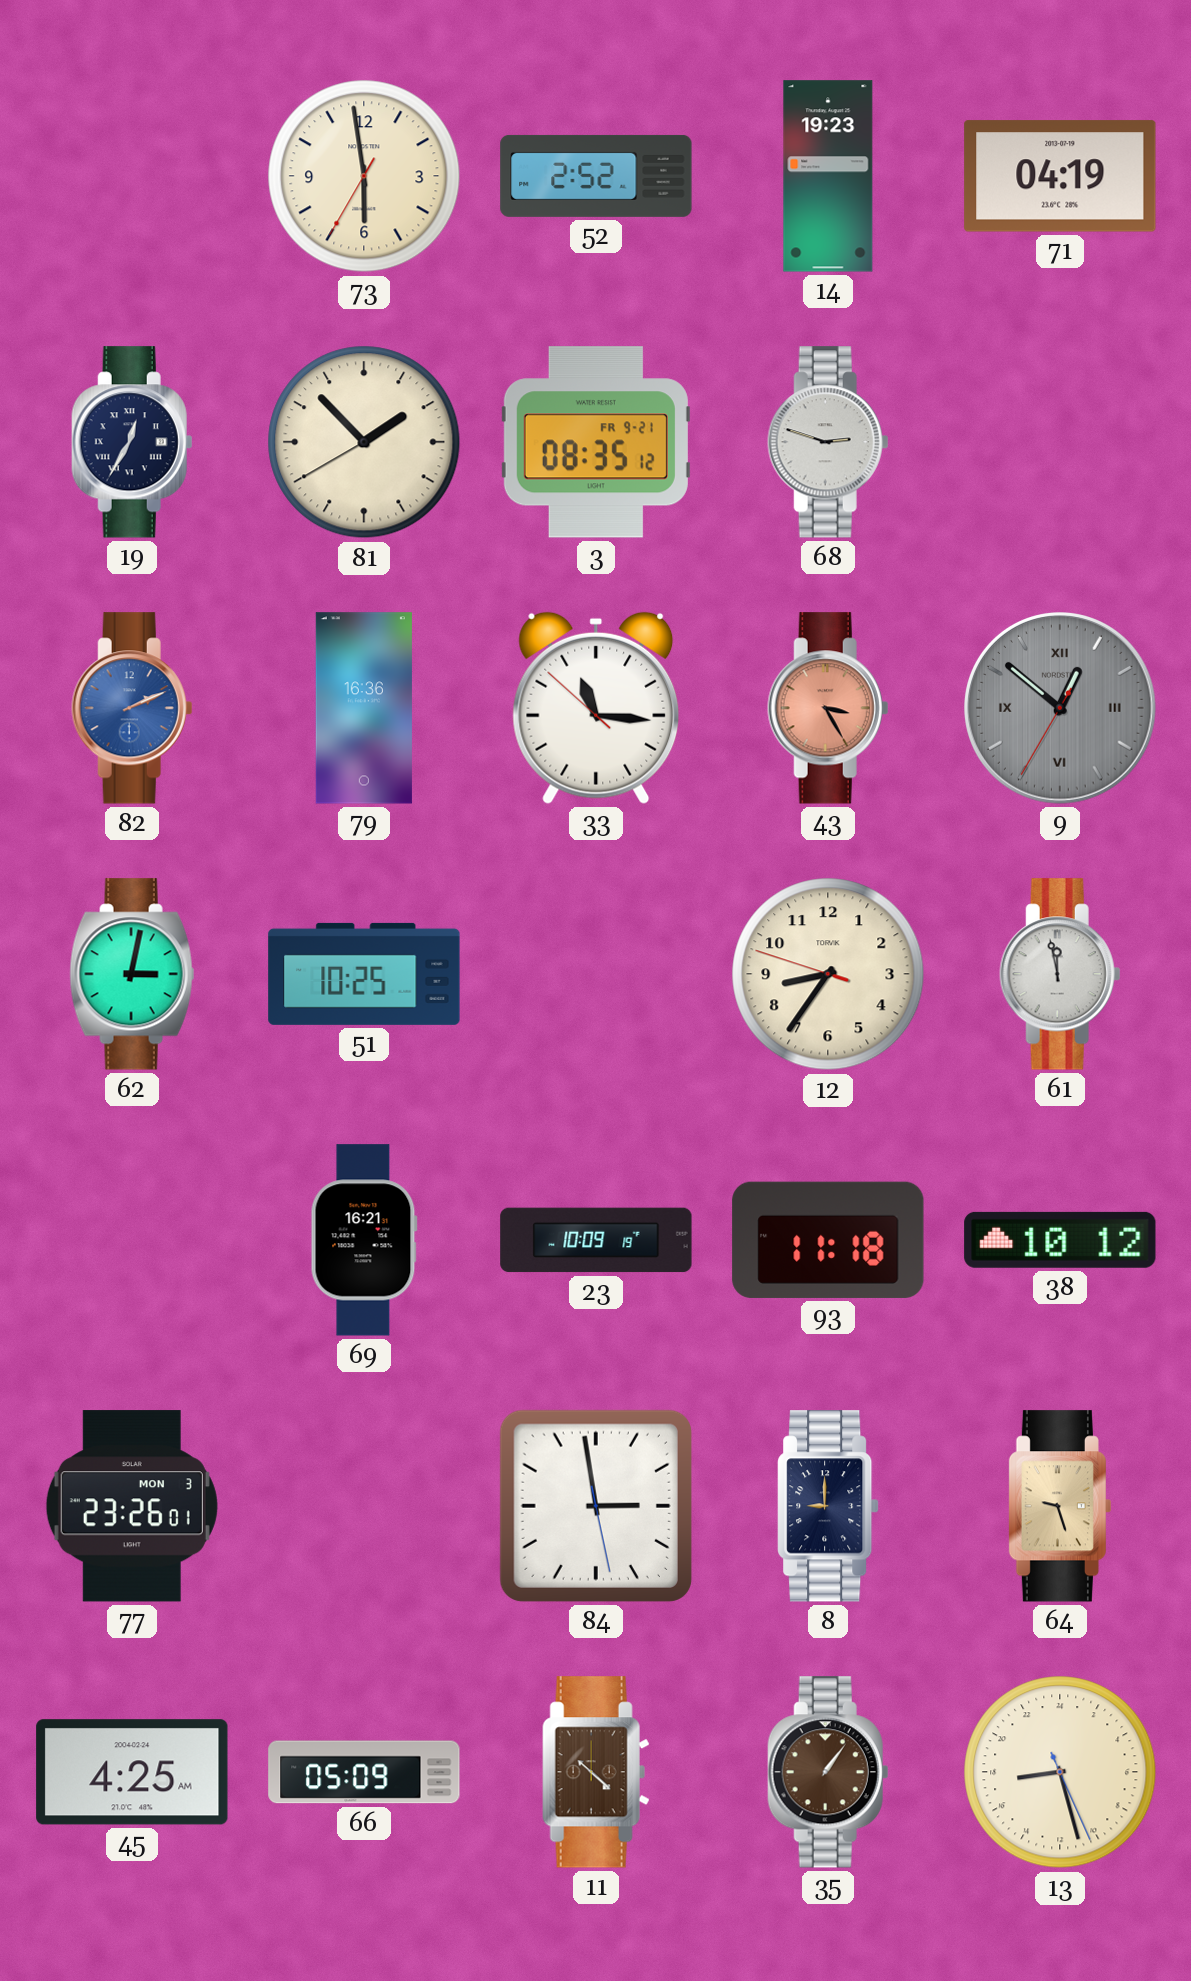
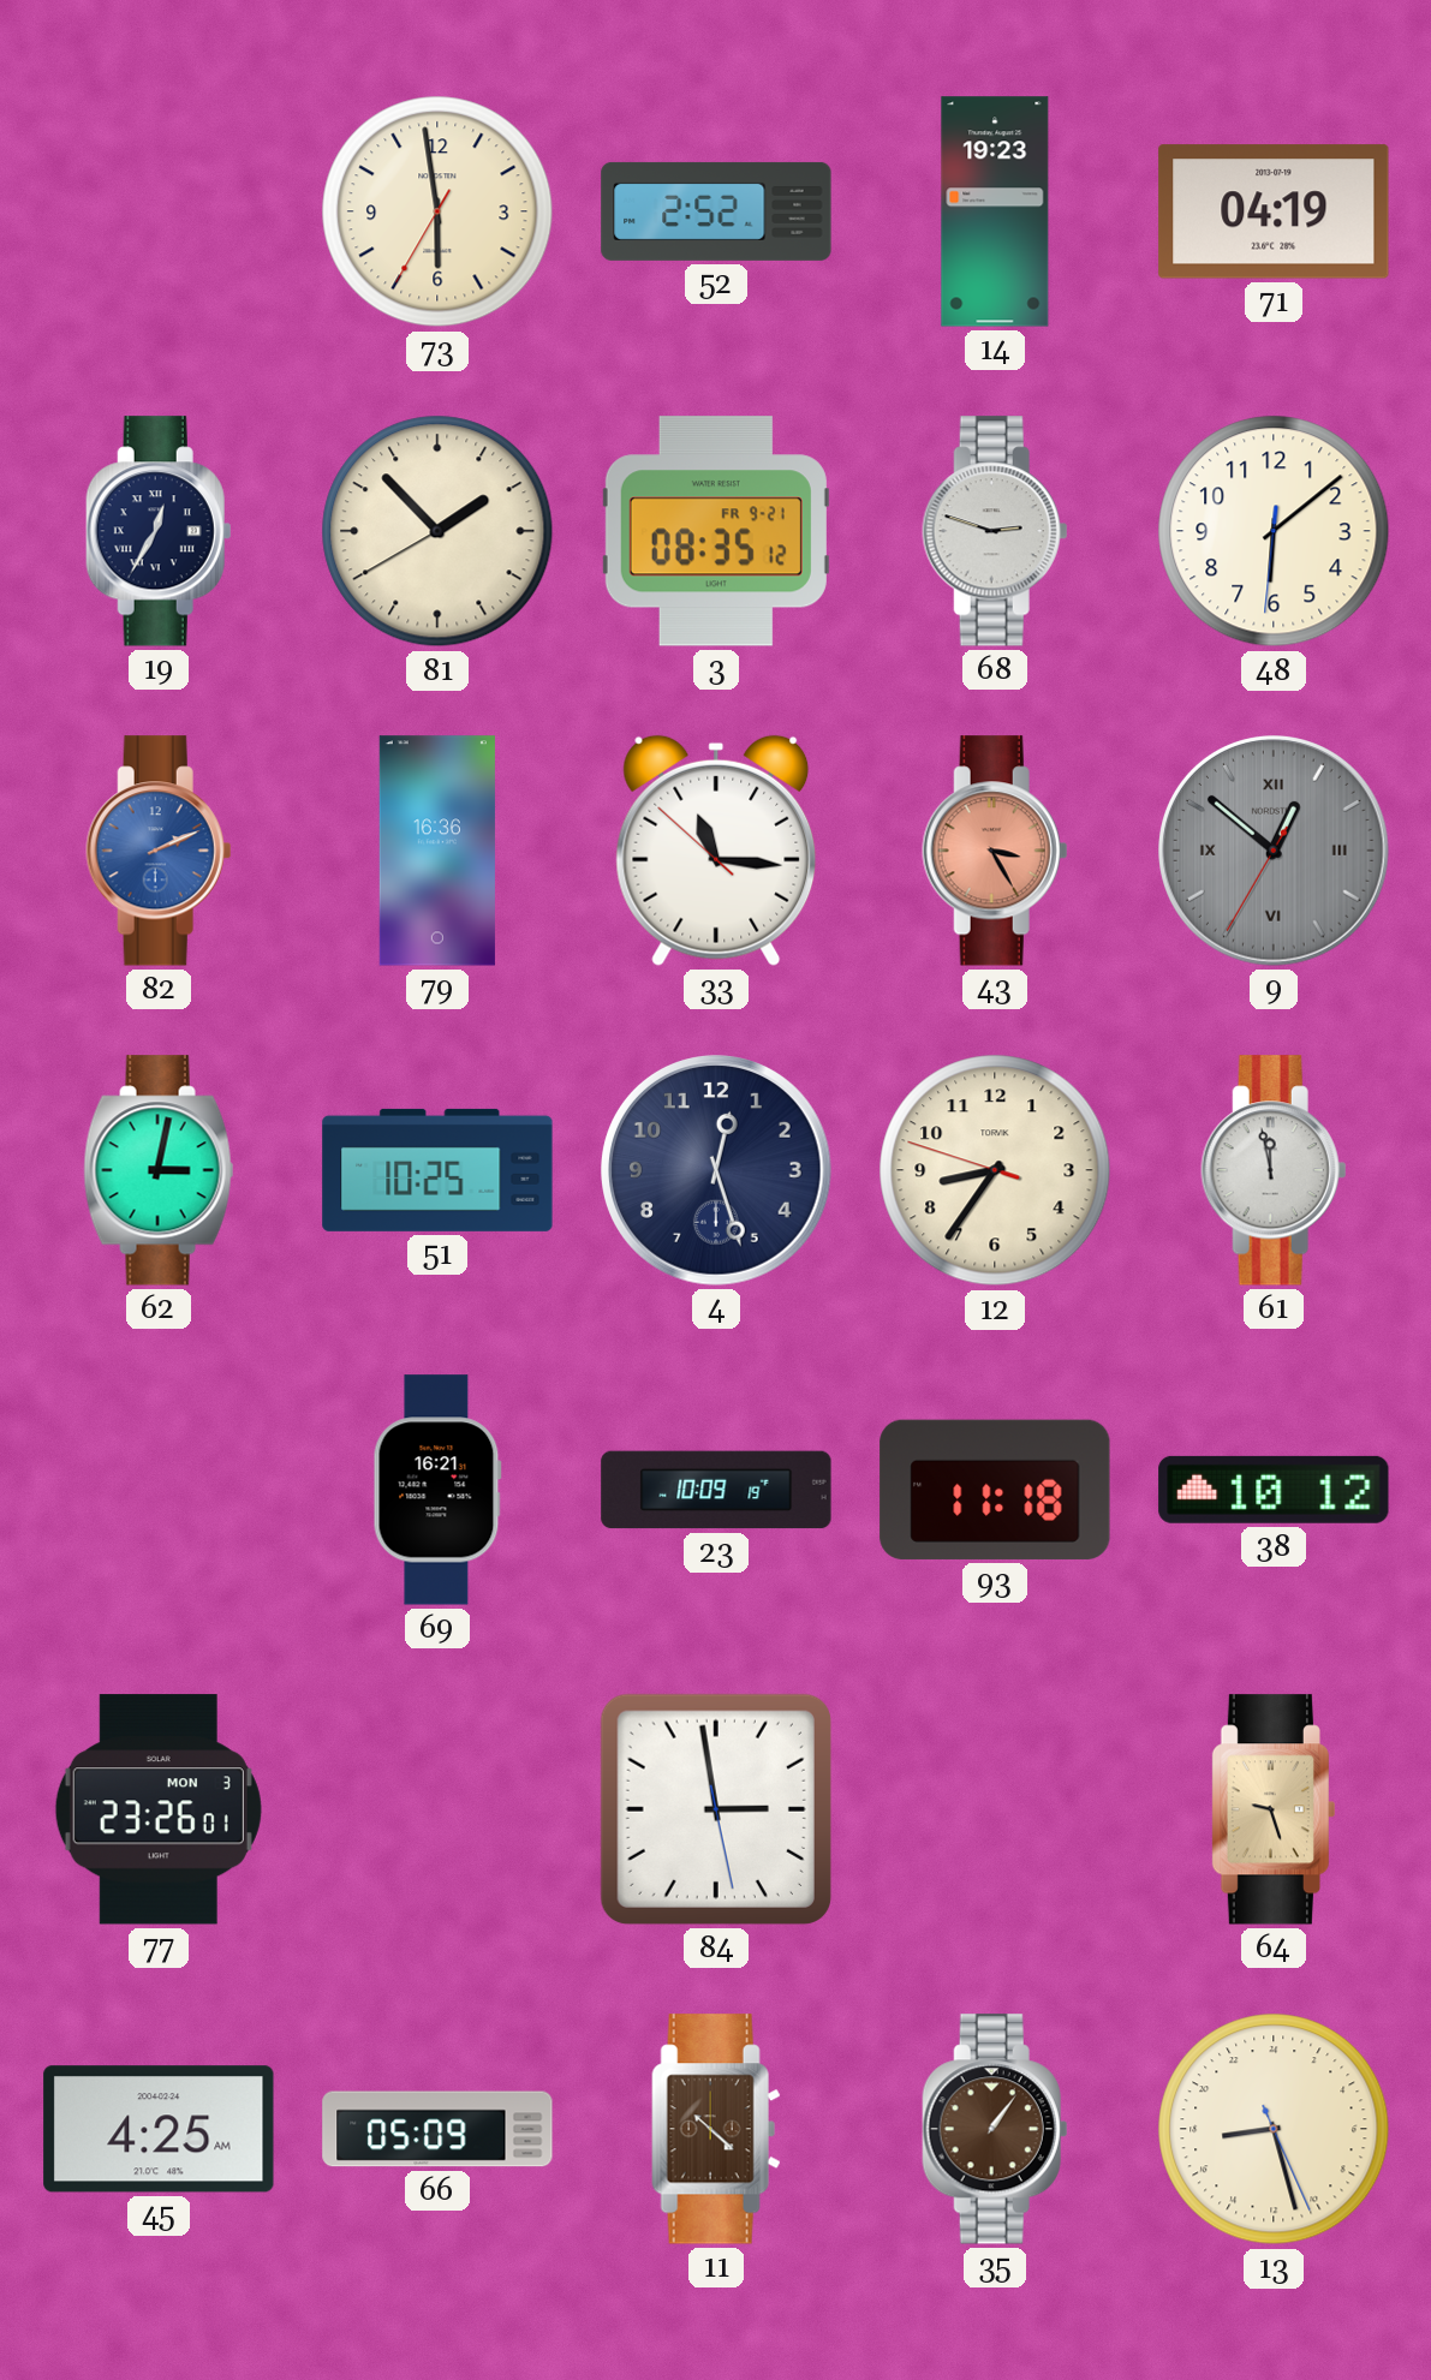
48: none -> 6:08
4: none -> 12:27
8: 9:00 -> none
